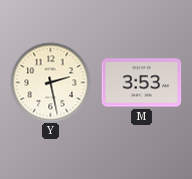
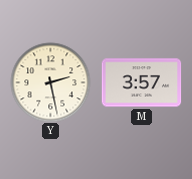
M: 3:53 -> 3:57
